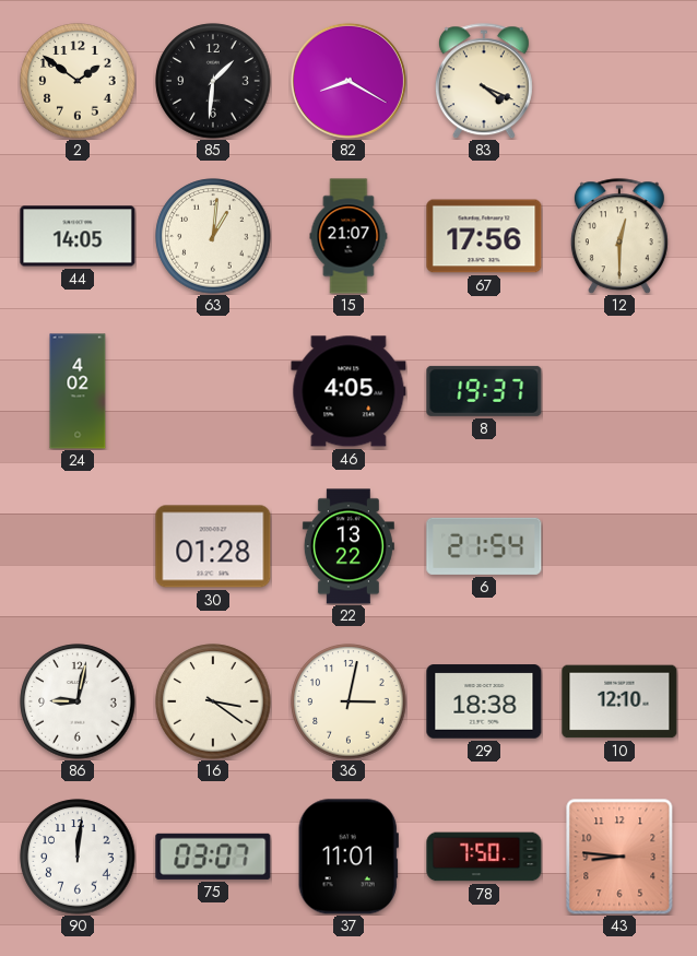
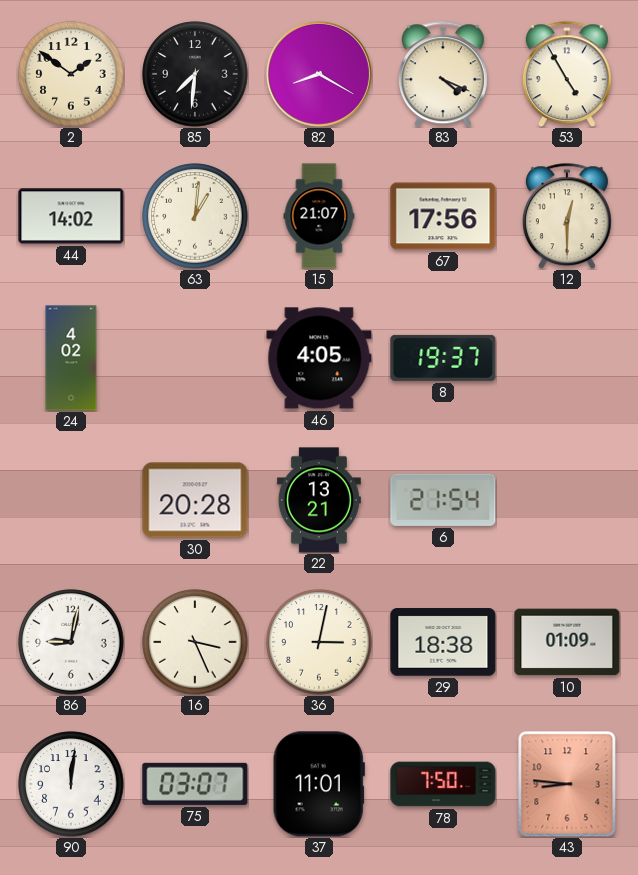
85: 1:31 -> 7:31
53: none -> 4:55
44: 14:05 -> 14:02
30: 01:28 -> 20:28
22: 13:22 -> 13:21
16: 3:21 -> 3:26
10: 12:10 -> 01:09
